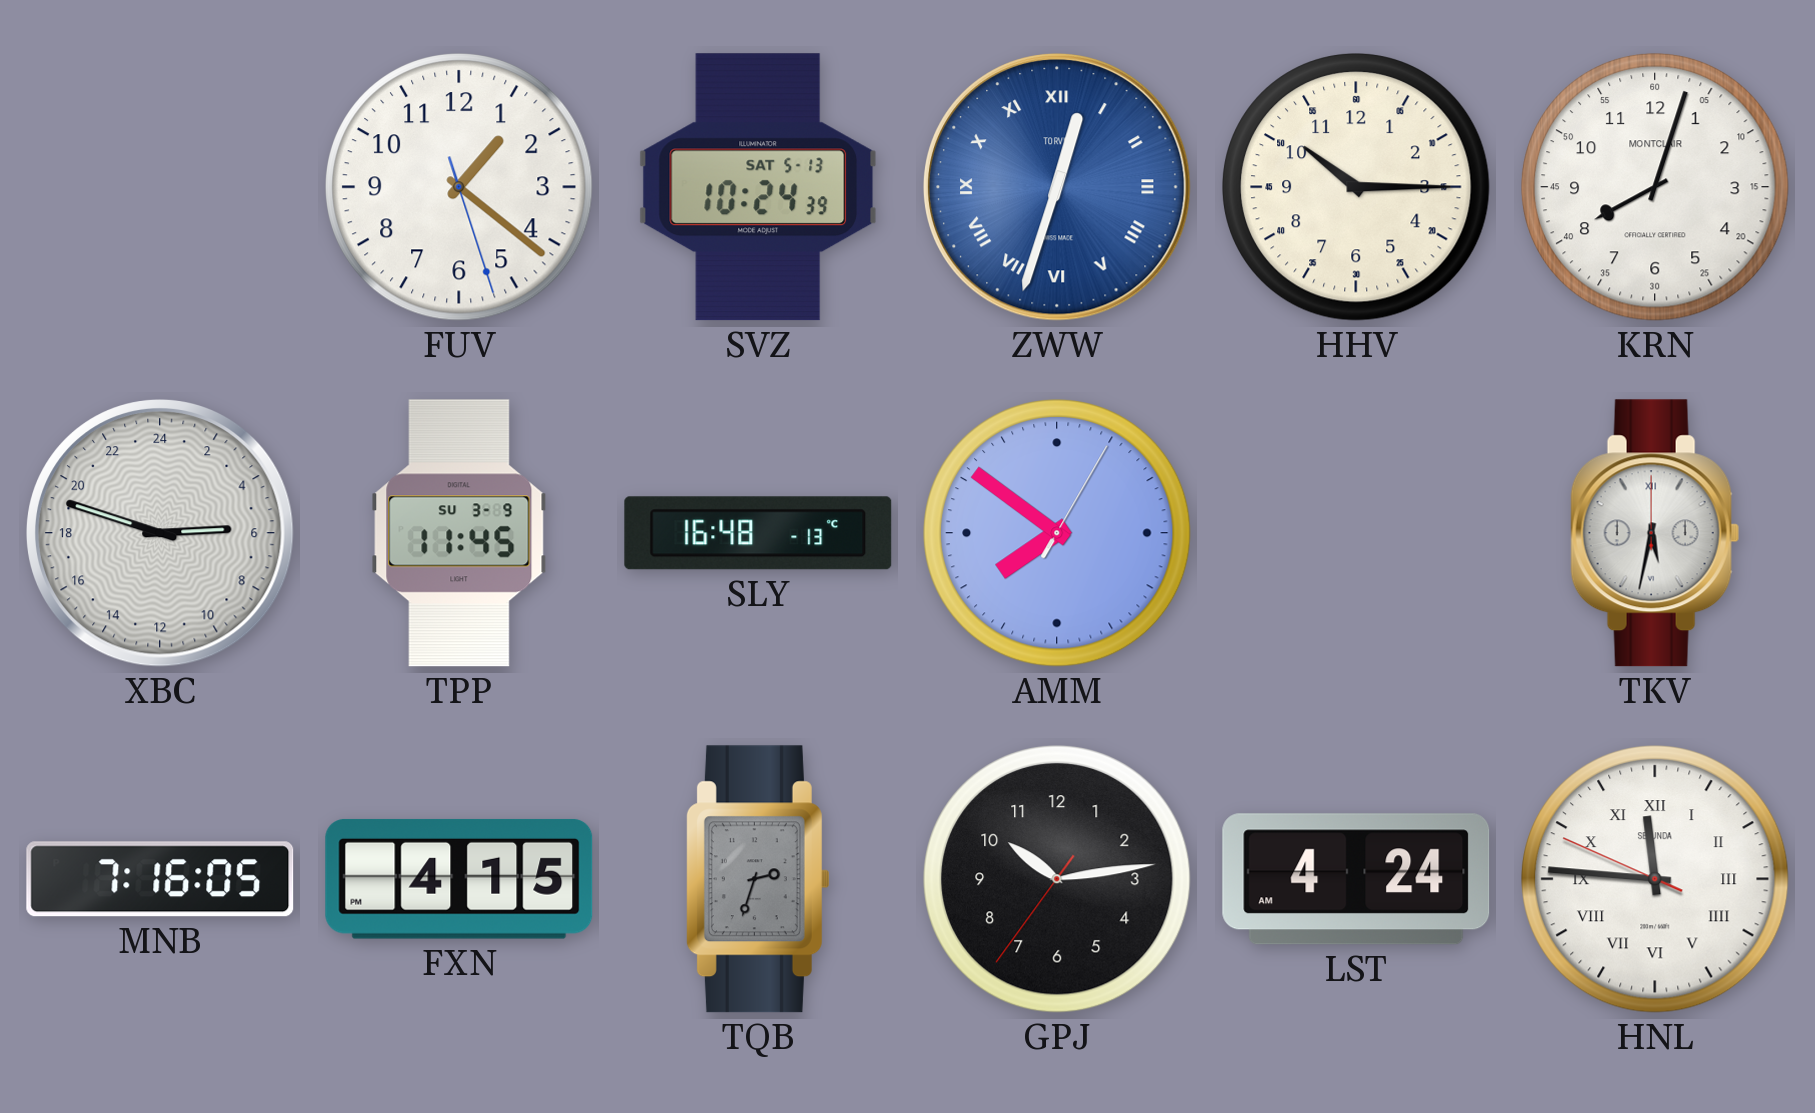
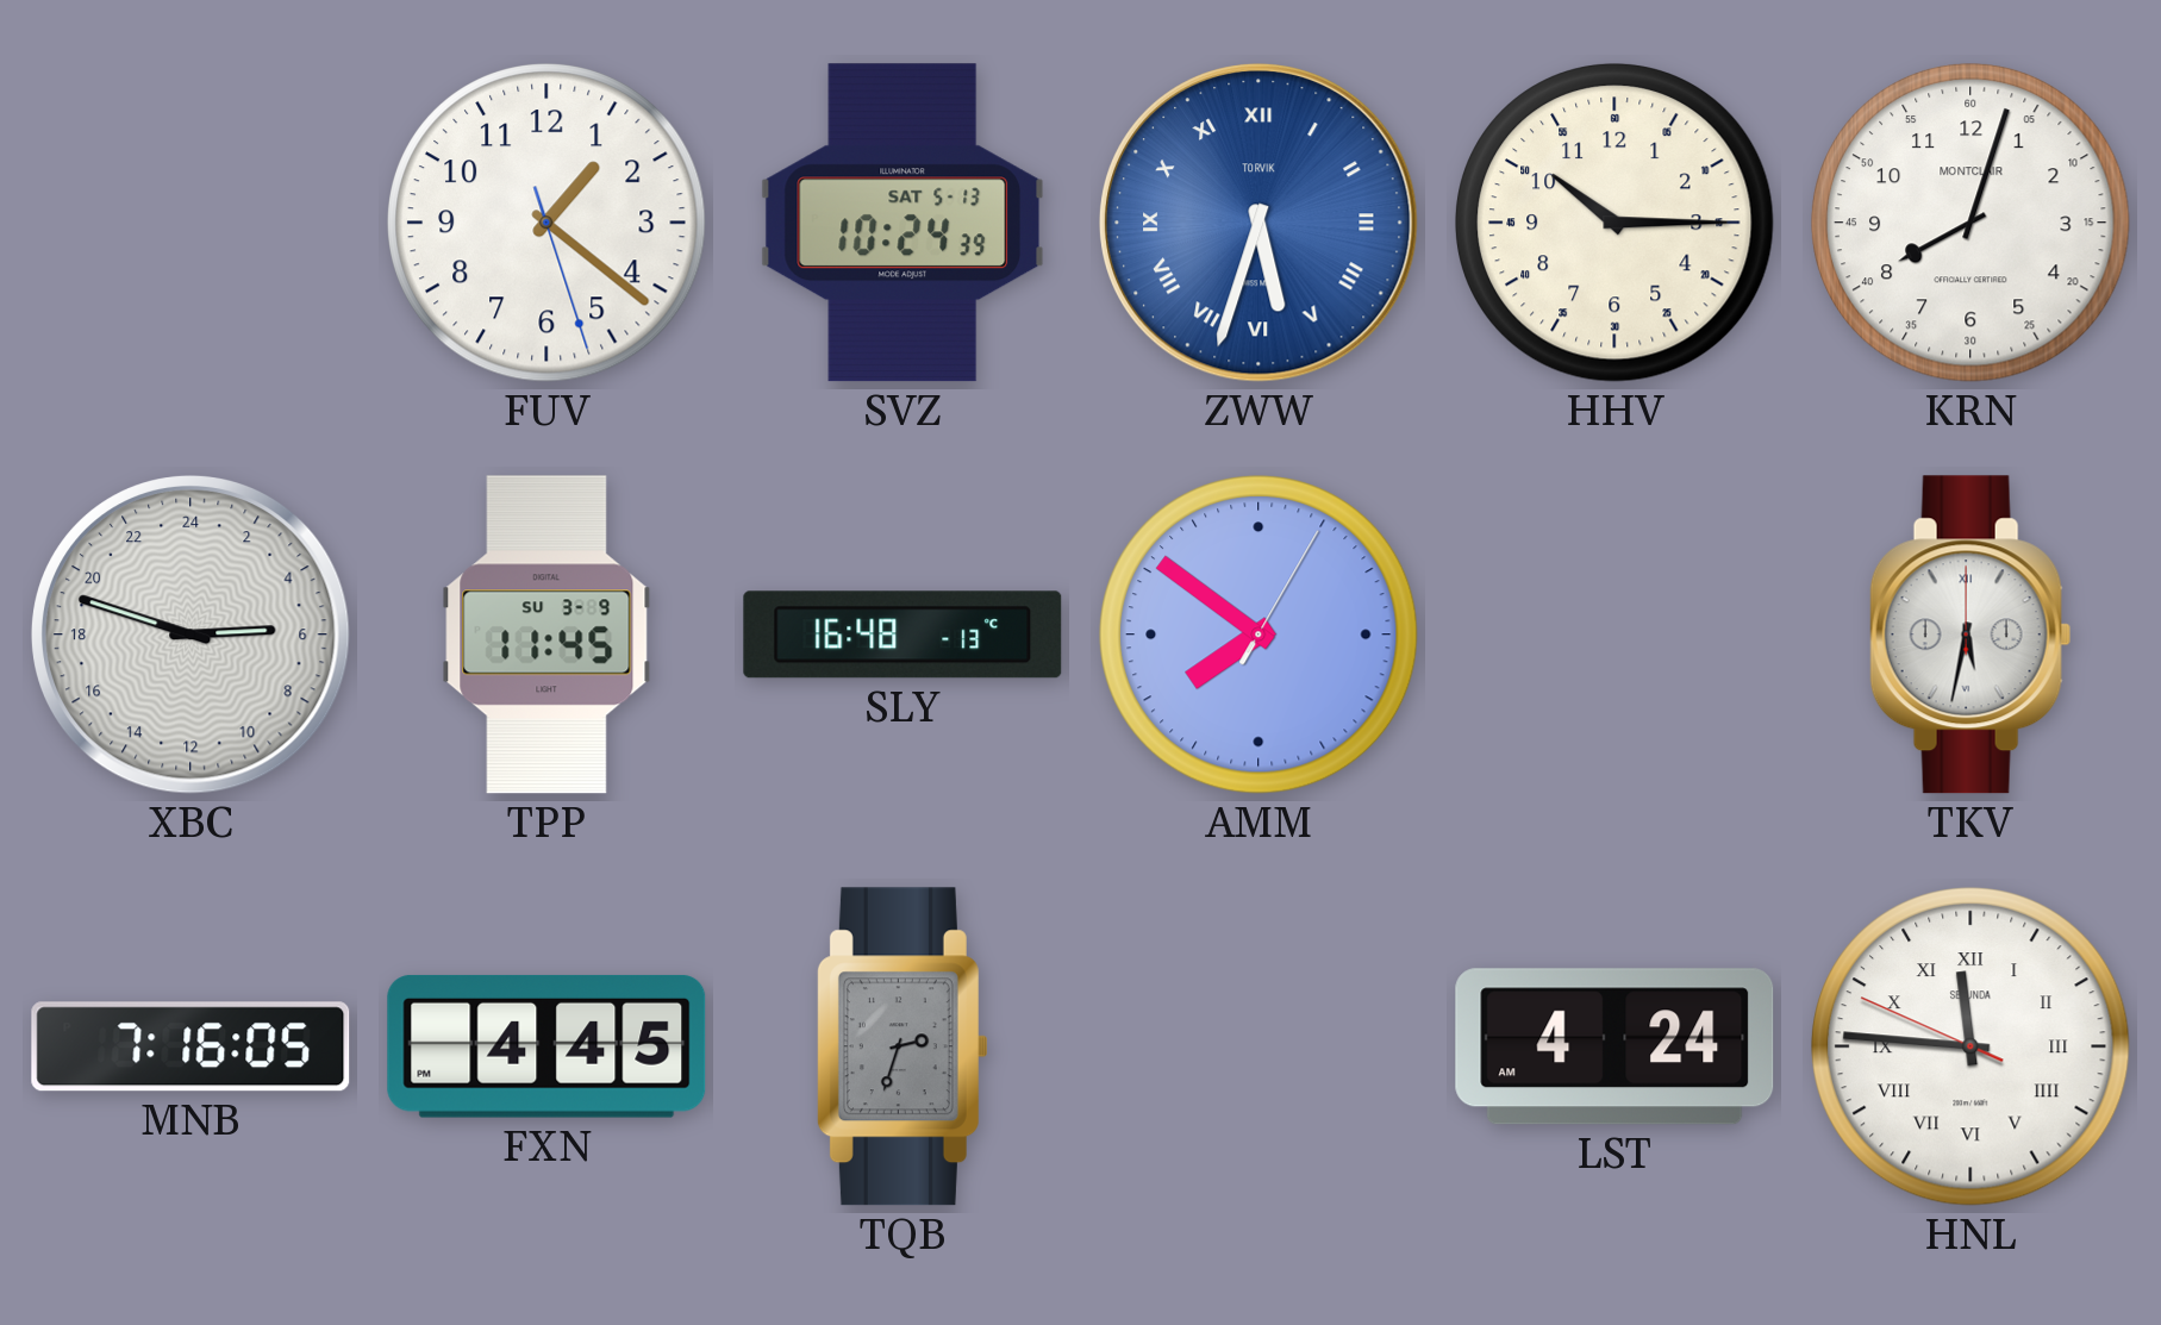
ZWW: 12:33 -> 5:33
FXN: 4:15 -> 4:45
GPJ: 10:13 -> none
